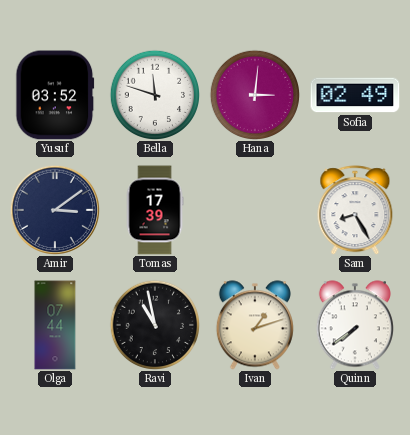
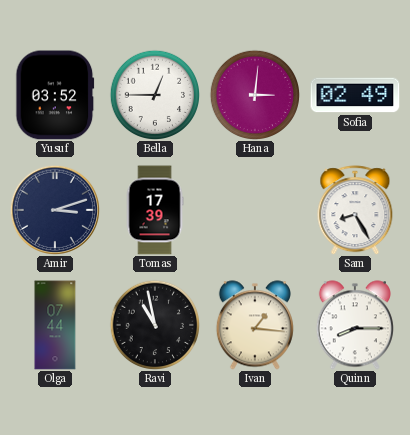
Bella: 11:48 -> 12:45
Amir: 3:09 -> 3:12
Ivan: 1:12 -> 1:16
Quinn: 7:39 -> 8:15
